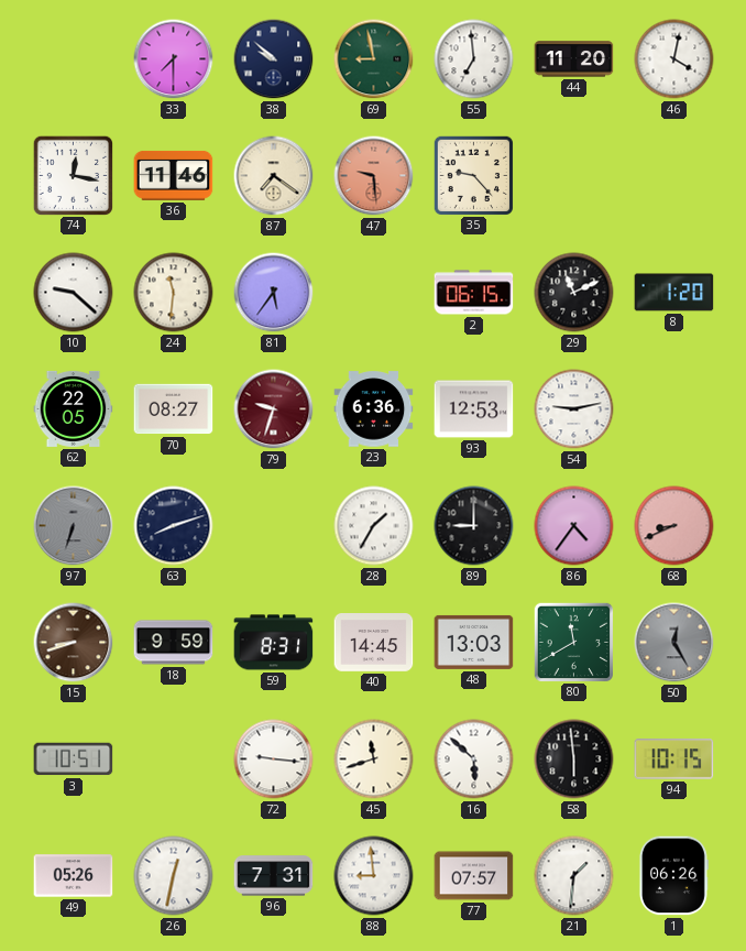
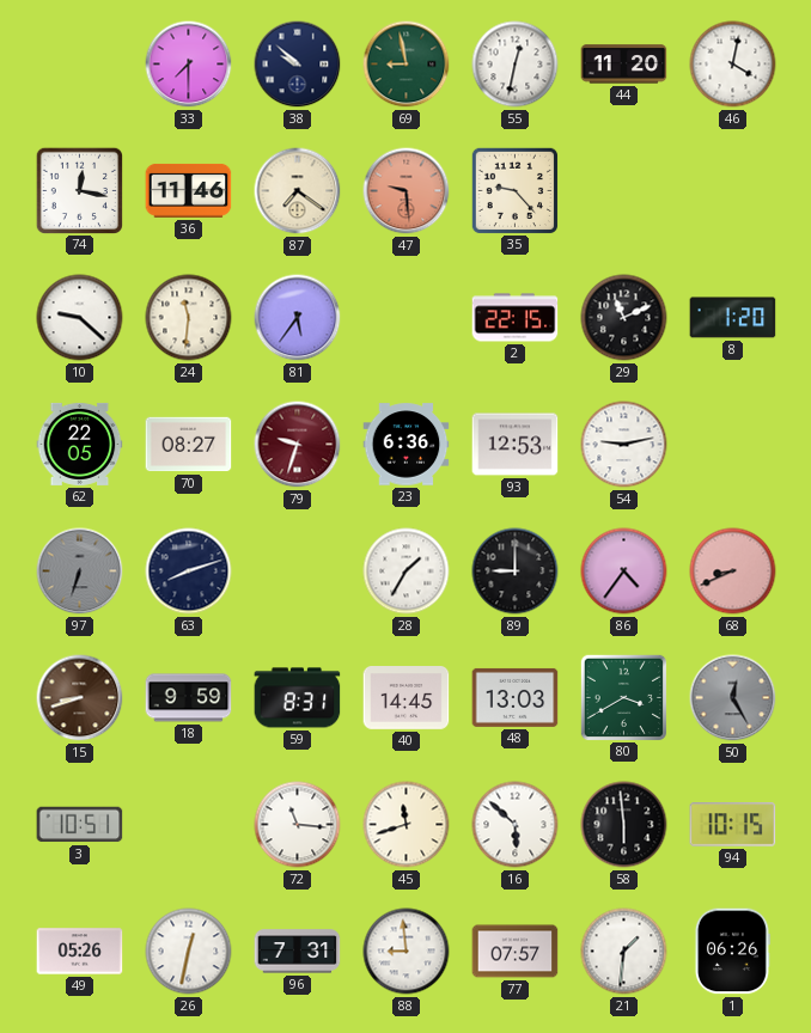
55: 6:59 -> 12:32
2: 06:15 -> 22:15
80: 11:40 -> 3:40
72: 9:16 -> 11:16
